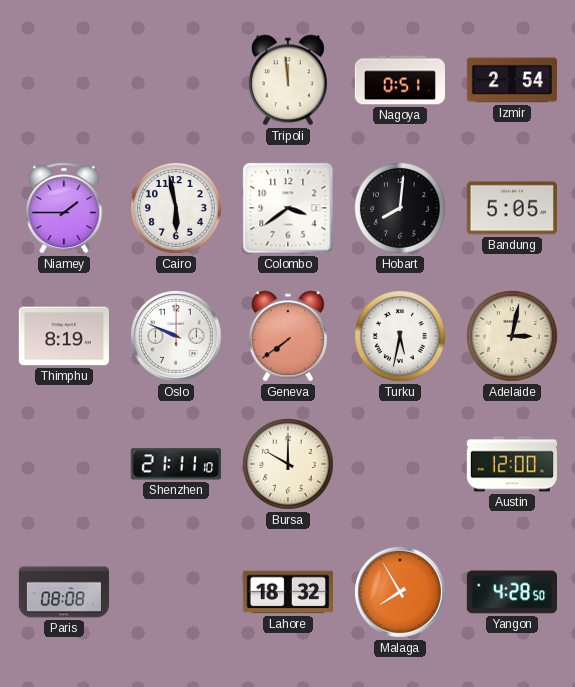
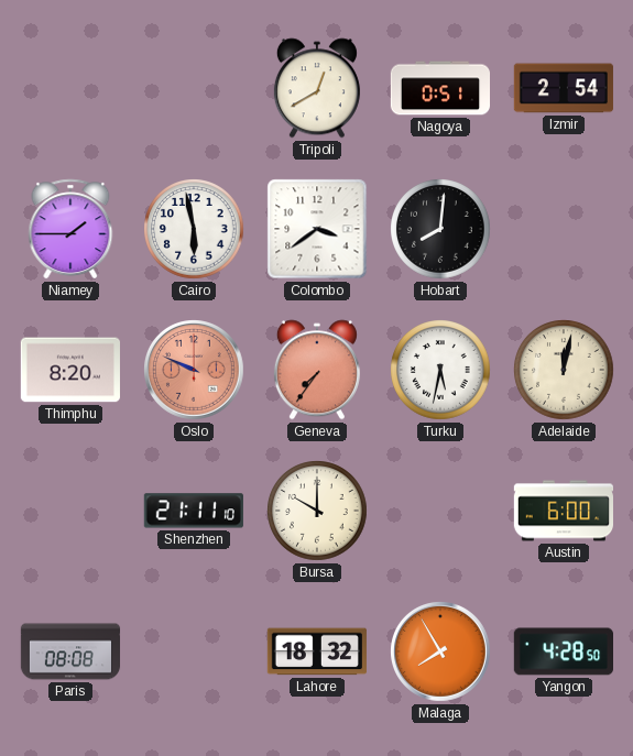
Tripoli: 11:59 -> 12:40
Bandung: 5:05 -> none
Thimphu: 8:19 -> 8:20
Oslo dial: white -> salmon
Geneva: 7:39 -> 7:36
Adelaide: 3:02 -> 12:02
Austin: 12:00 -> 6:00
